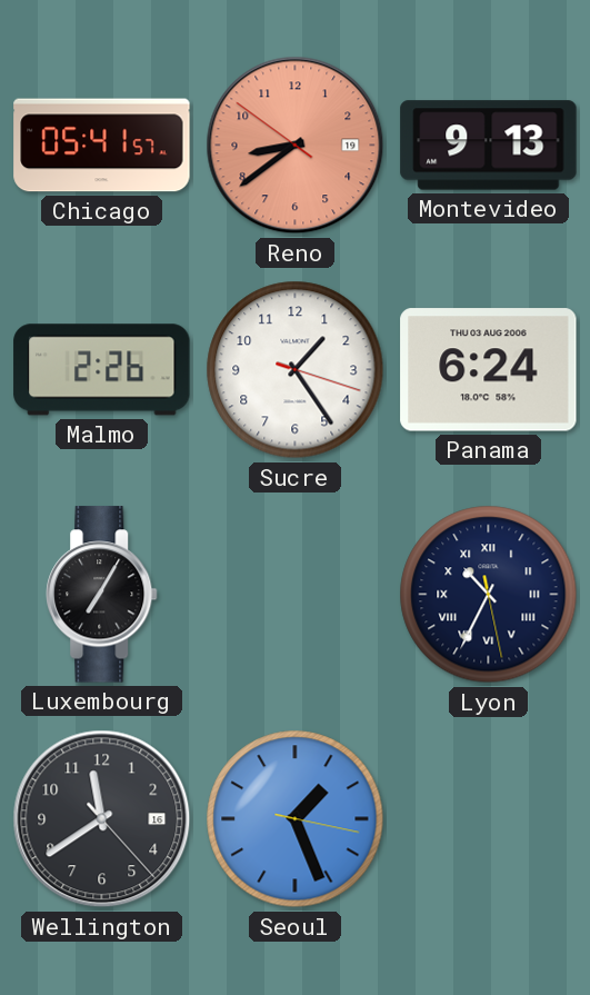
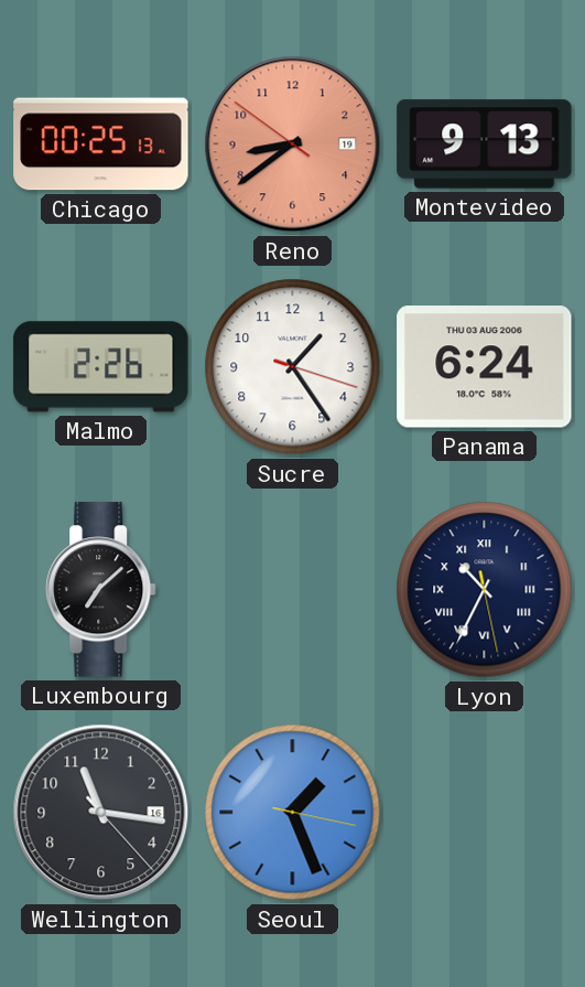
Chicago: 05:41 -> 00:25
Luxembourg: 7:05 -> 7:08
Wellington: 11:39 -> 11:16
